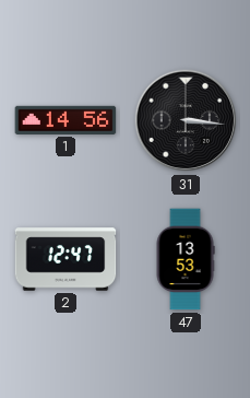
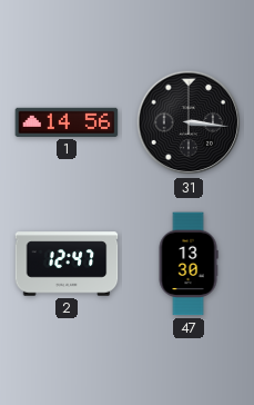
47: 13:53 -> 13:30
